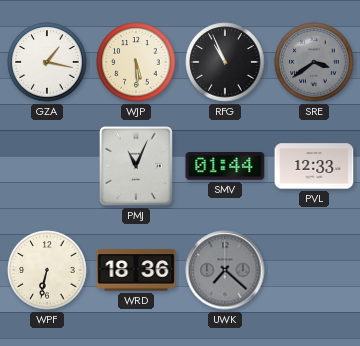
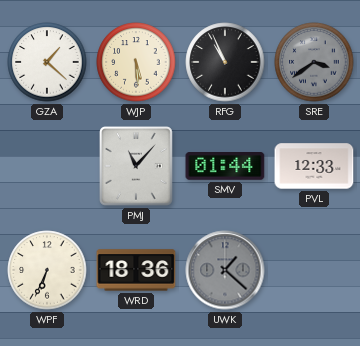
GZA: 1:17 -> 1:22
PMJ: 11:04 -> 11:07
WPF: 6:32 -> 6:34
UWK: 7:22 -> 1:22
